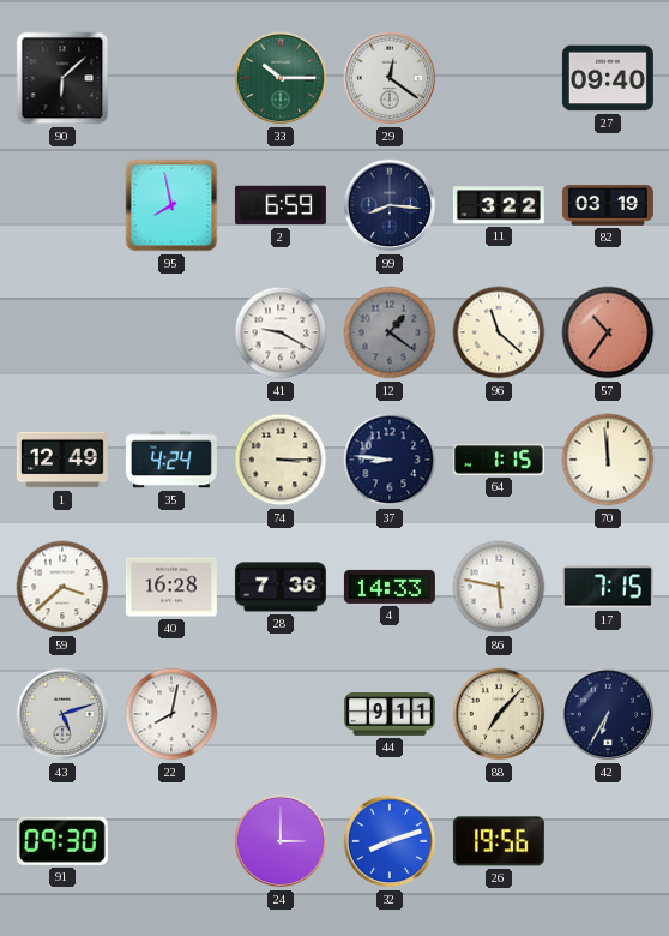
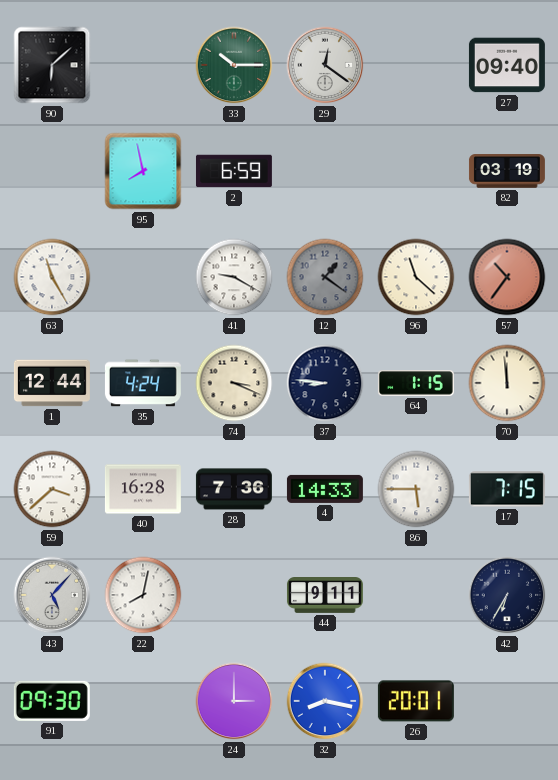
99: 8:16 -> none
11: 3:22 -> none
63: none -> 11:25
1: 12:49 -> 12:44
74: 3:15 -> 3:19
86: 5:47 -> 5:45
43: 5:12 -> 5:07
88: 7:07 -> none
32: 8:12 -> 8:17
26: 19:56 -> 20:01
